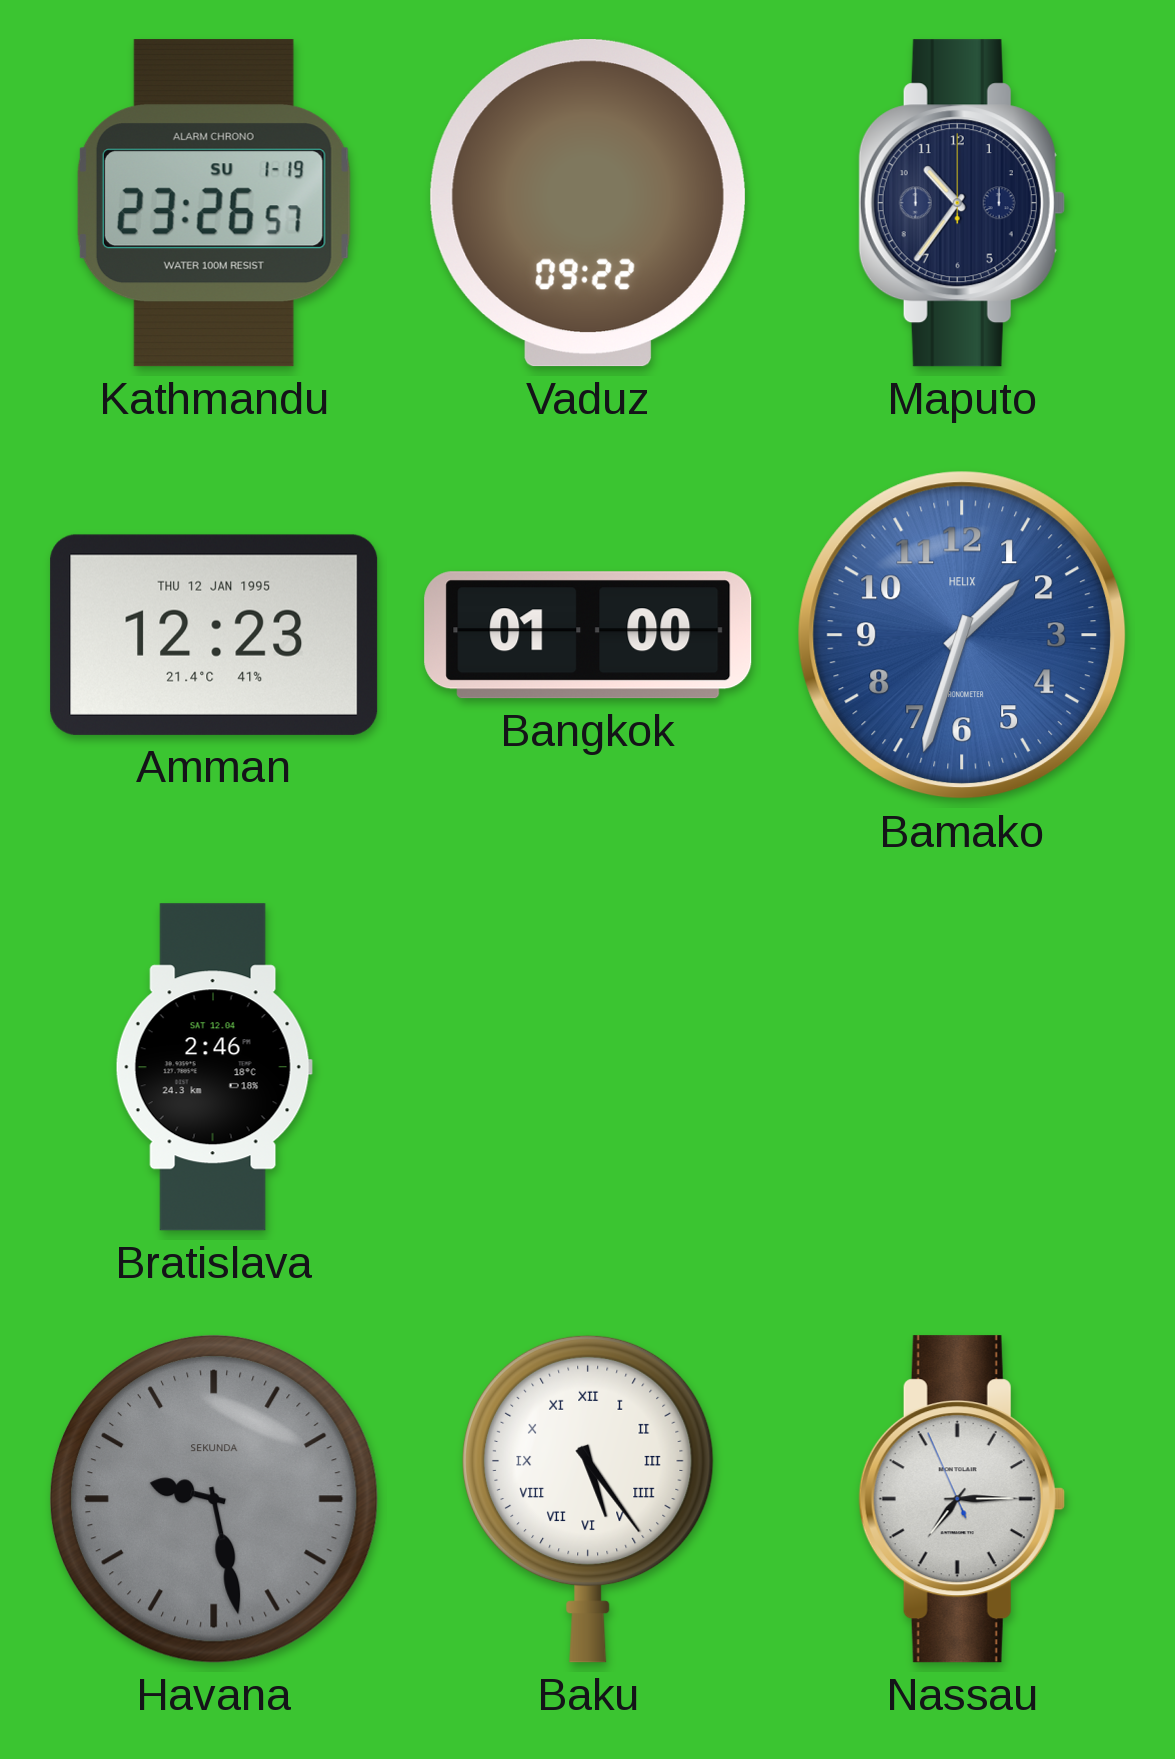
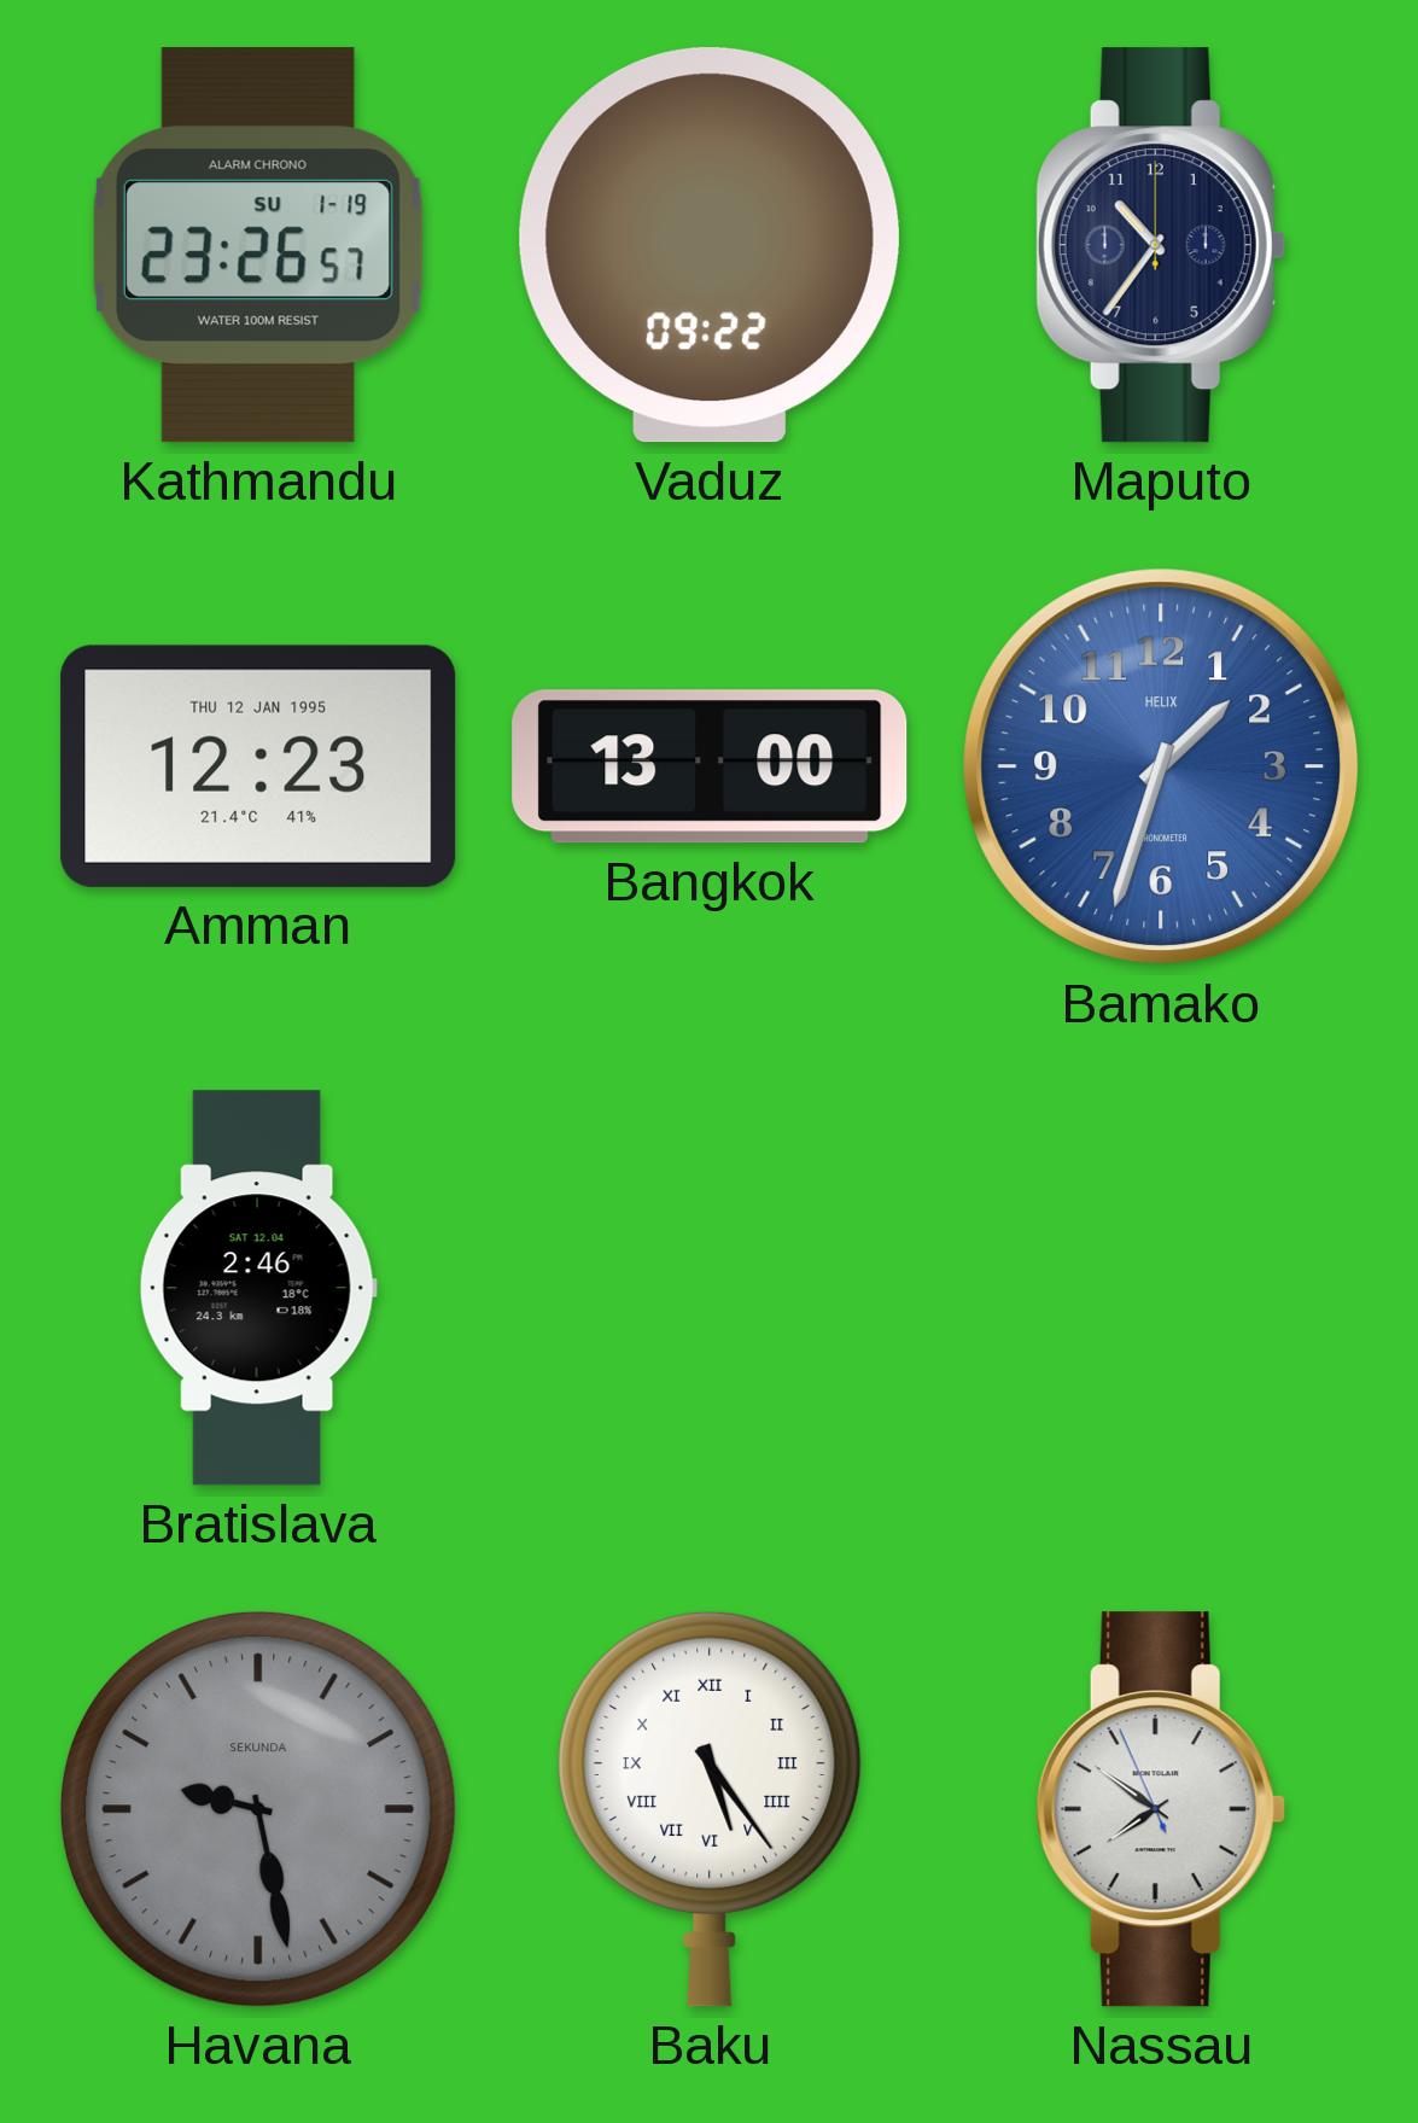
Bangkok: 01:00 -> 13:00
Nassau: 7:14 -> 7:50
